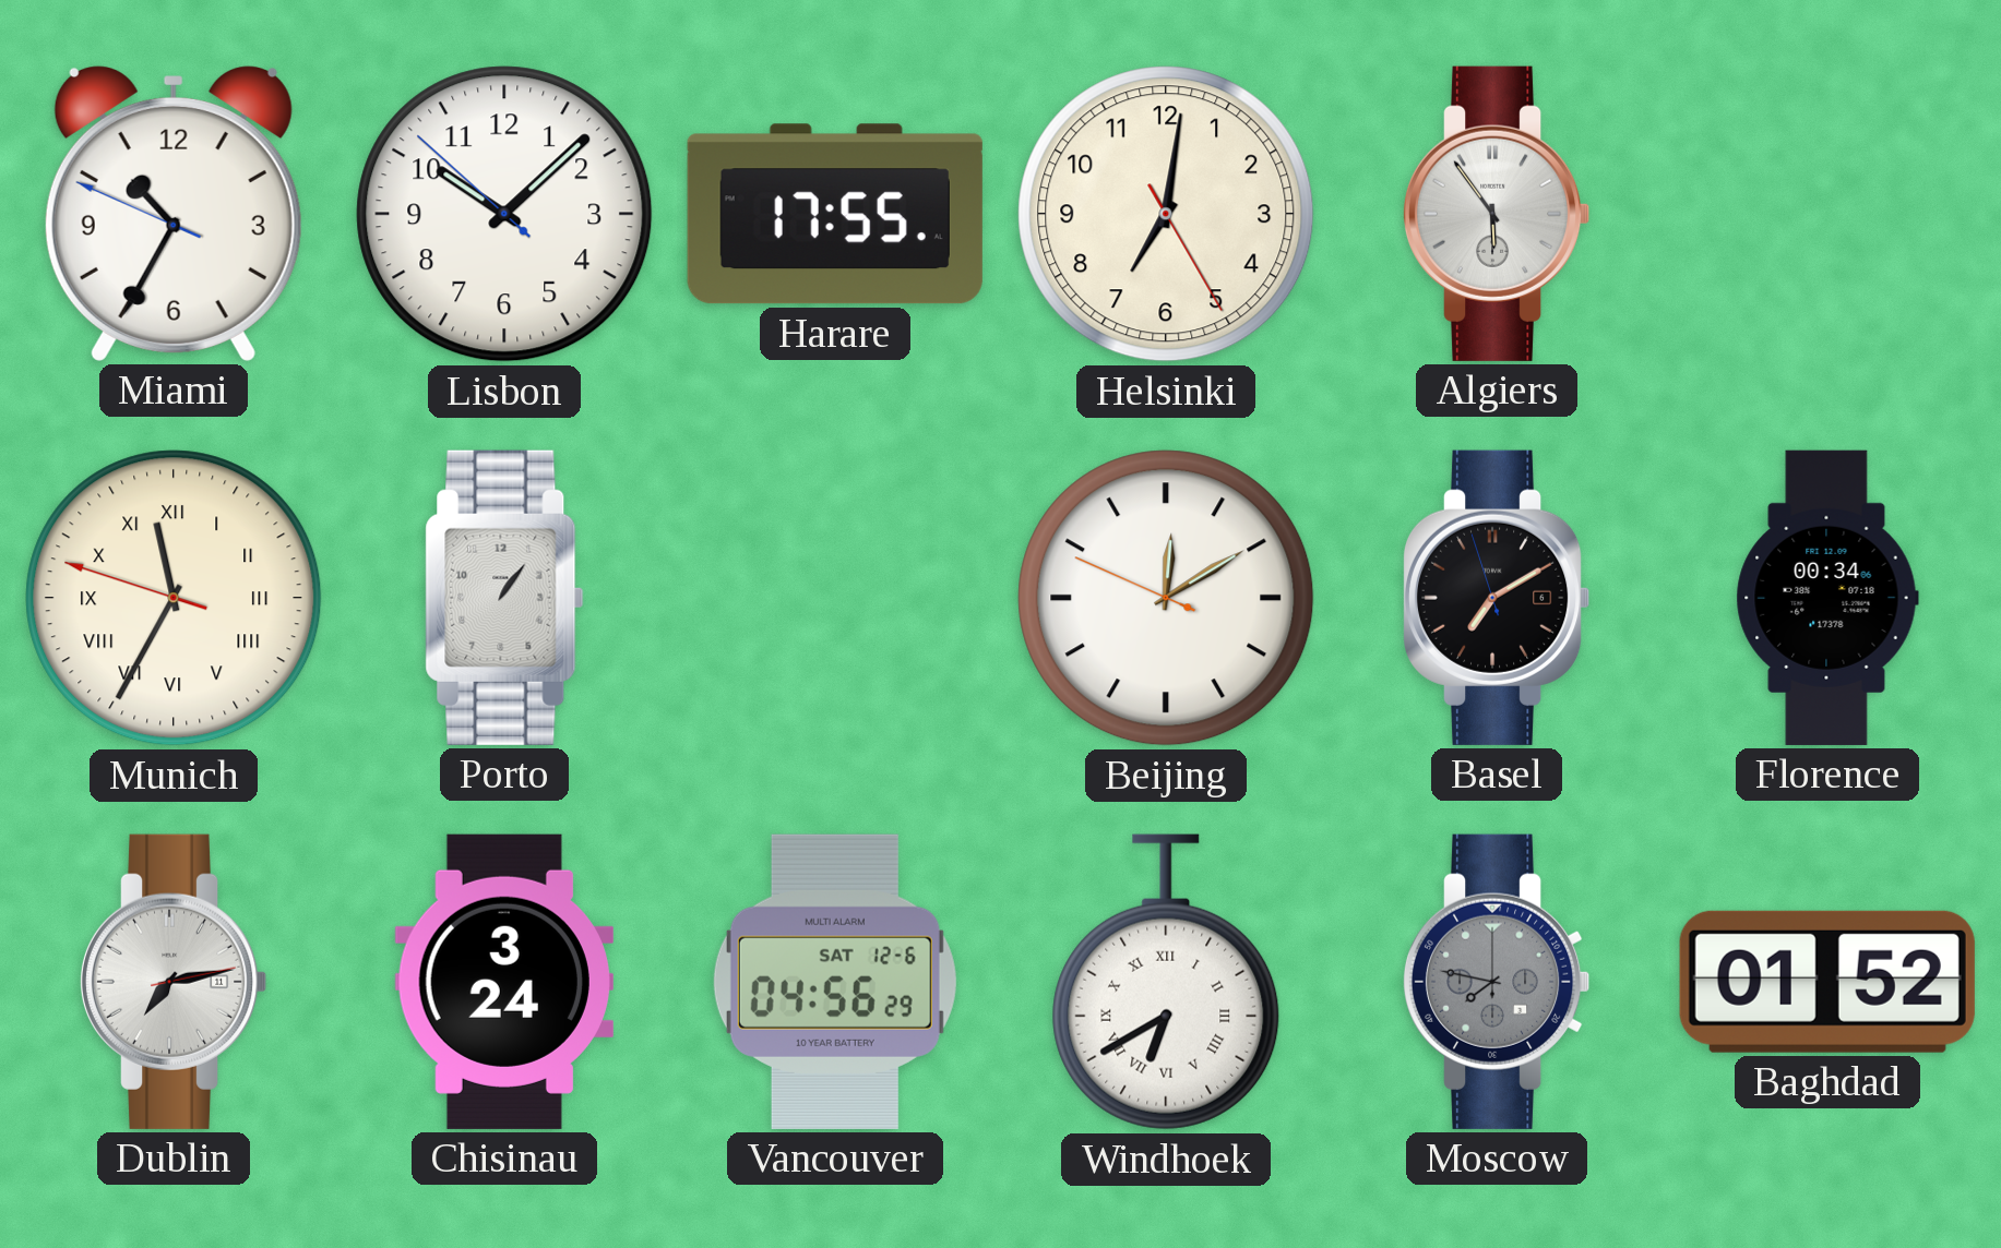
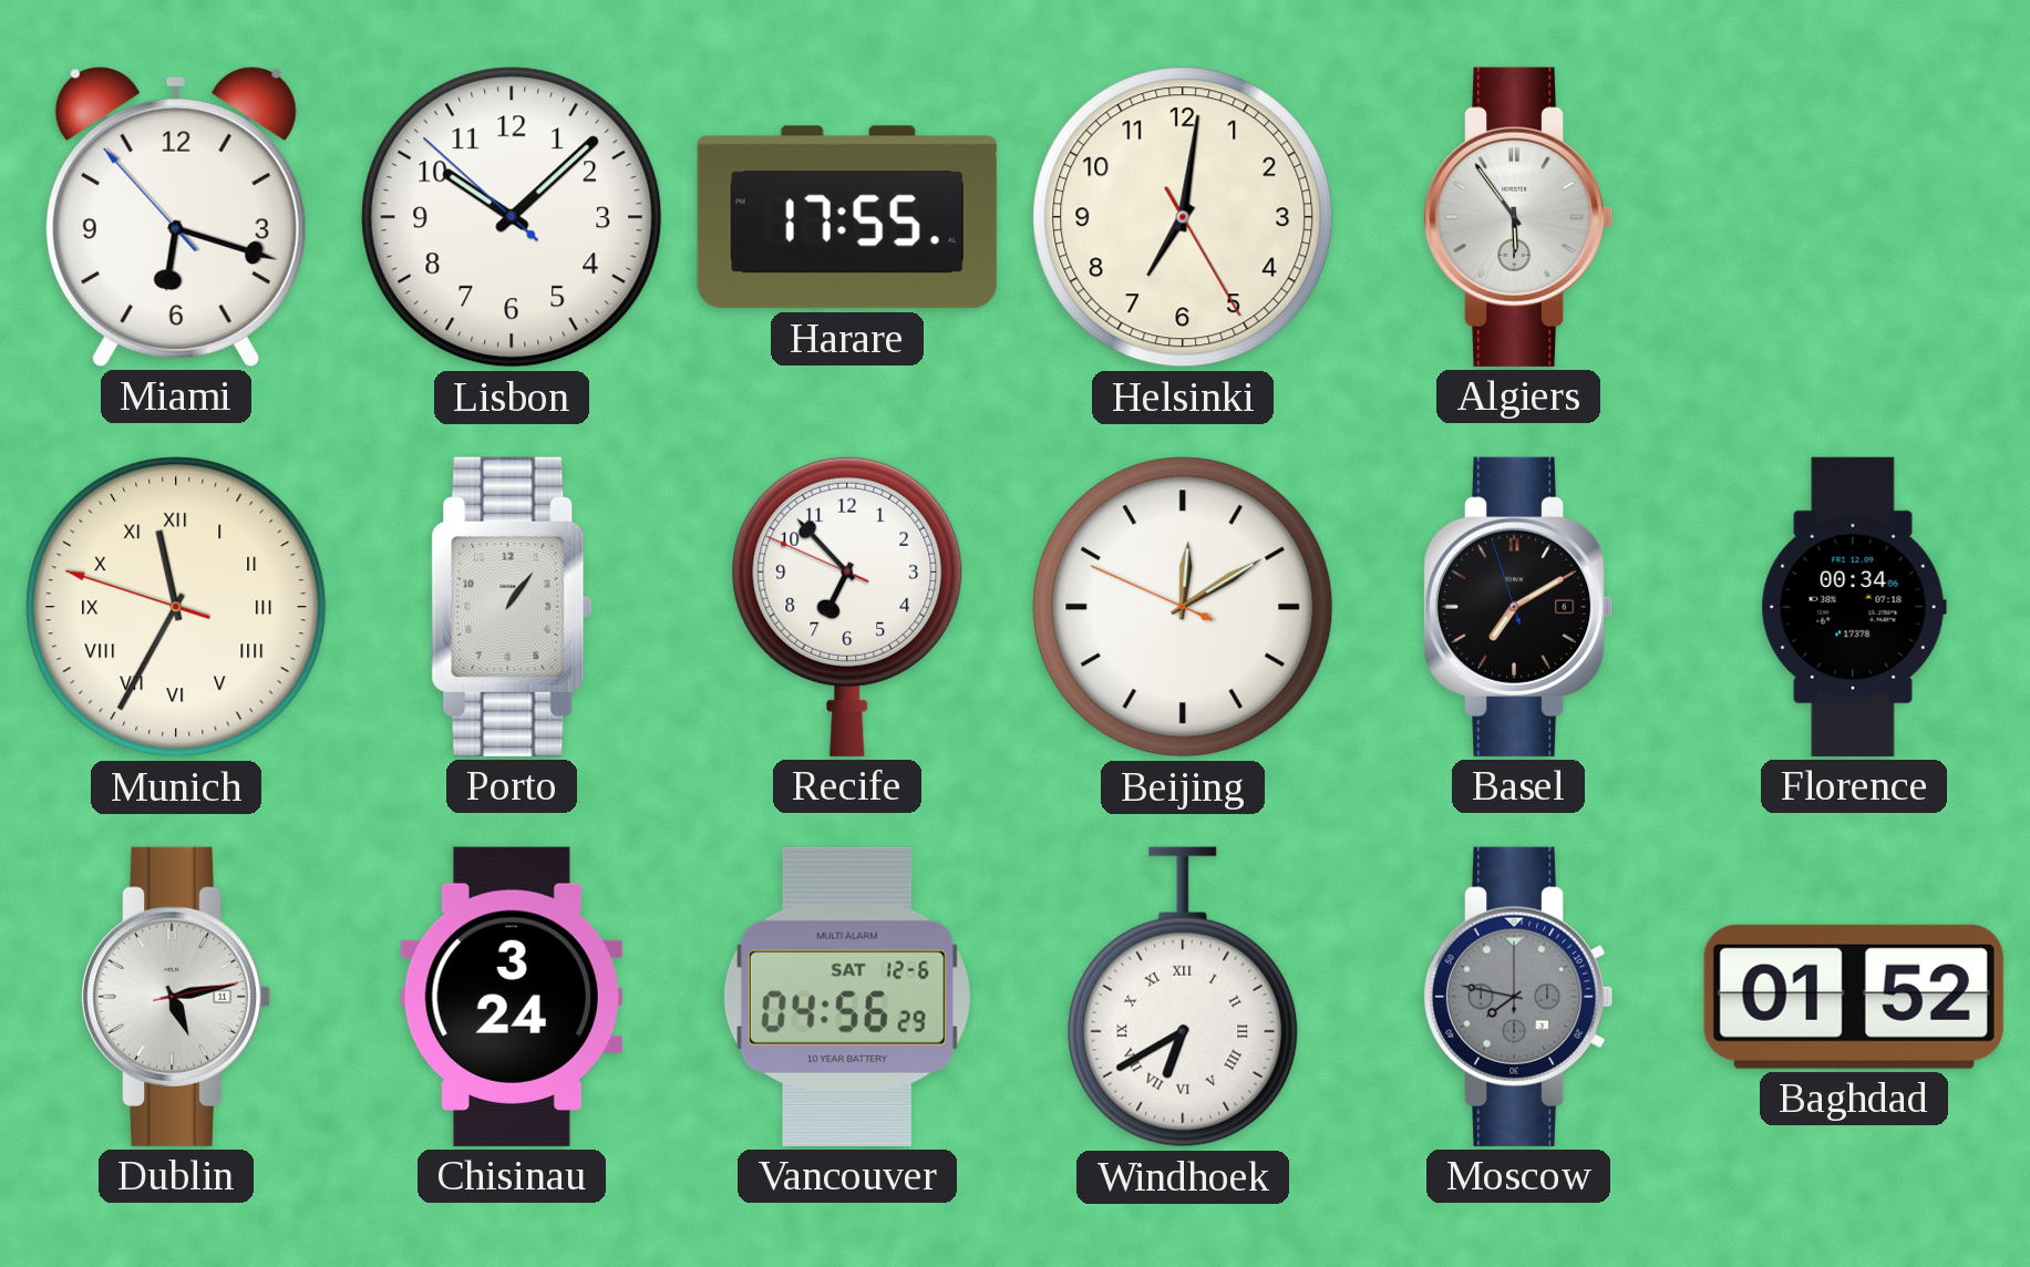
Miami: 10:34 -> 6:17
Recife: none -> 6:52
Dublin: 7:13 -> 5:13
